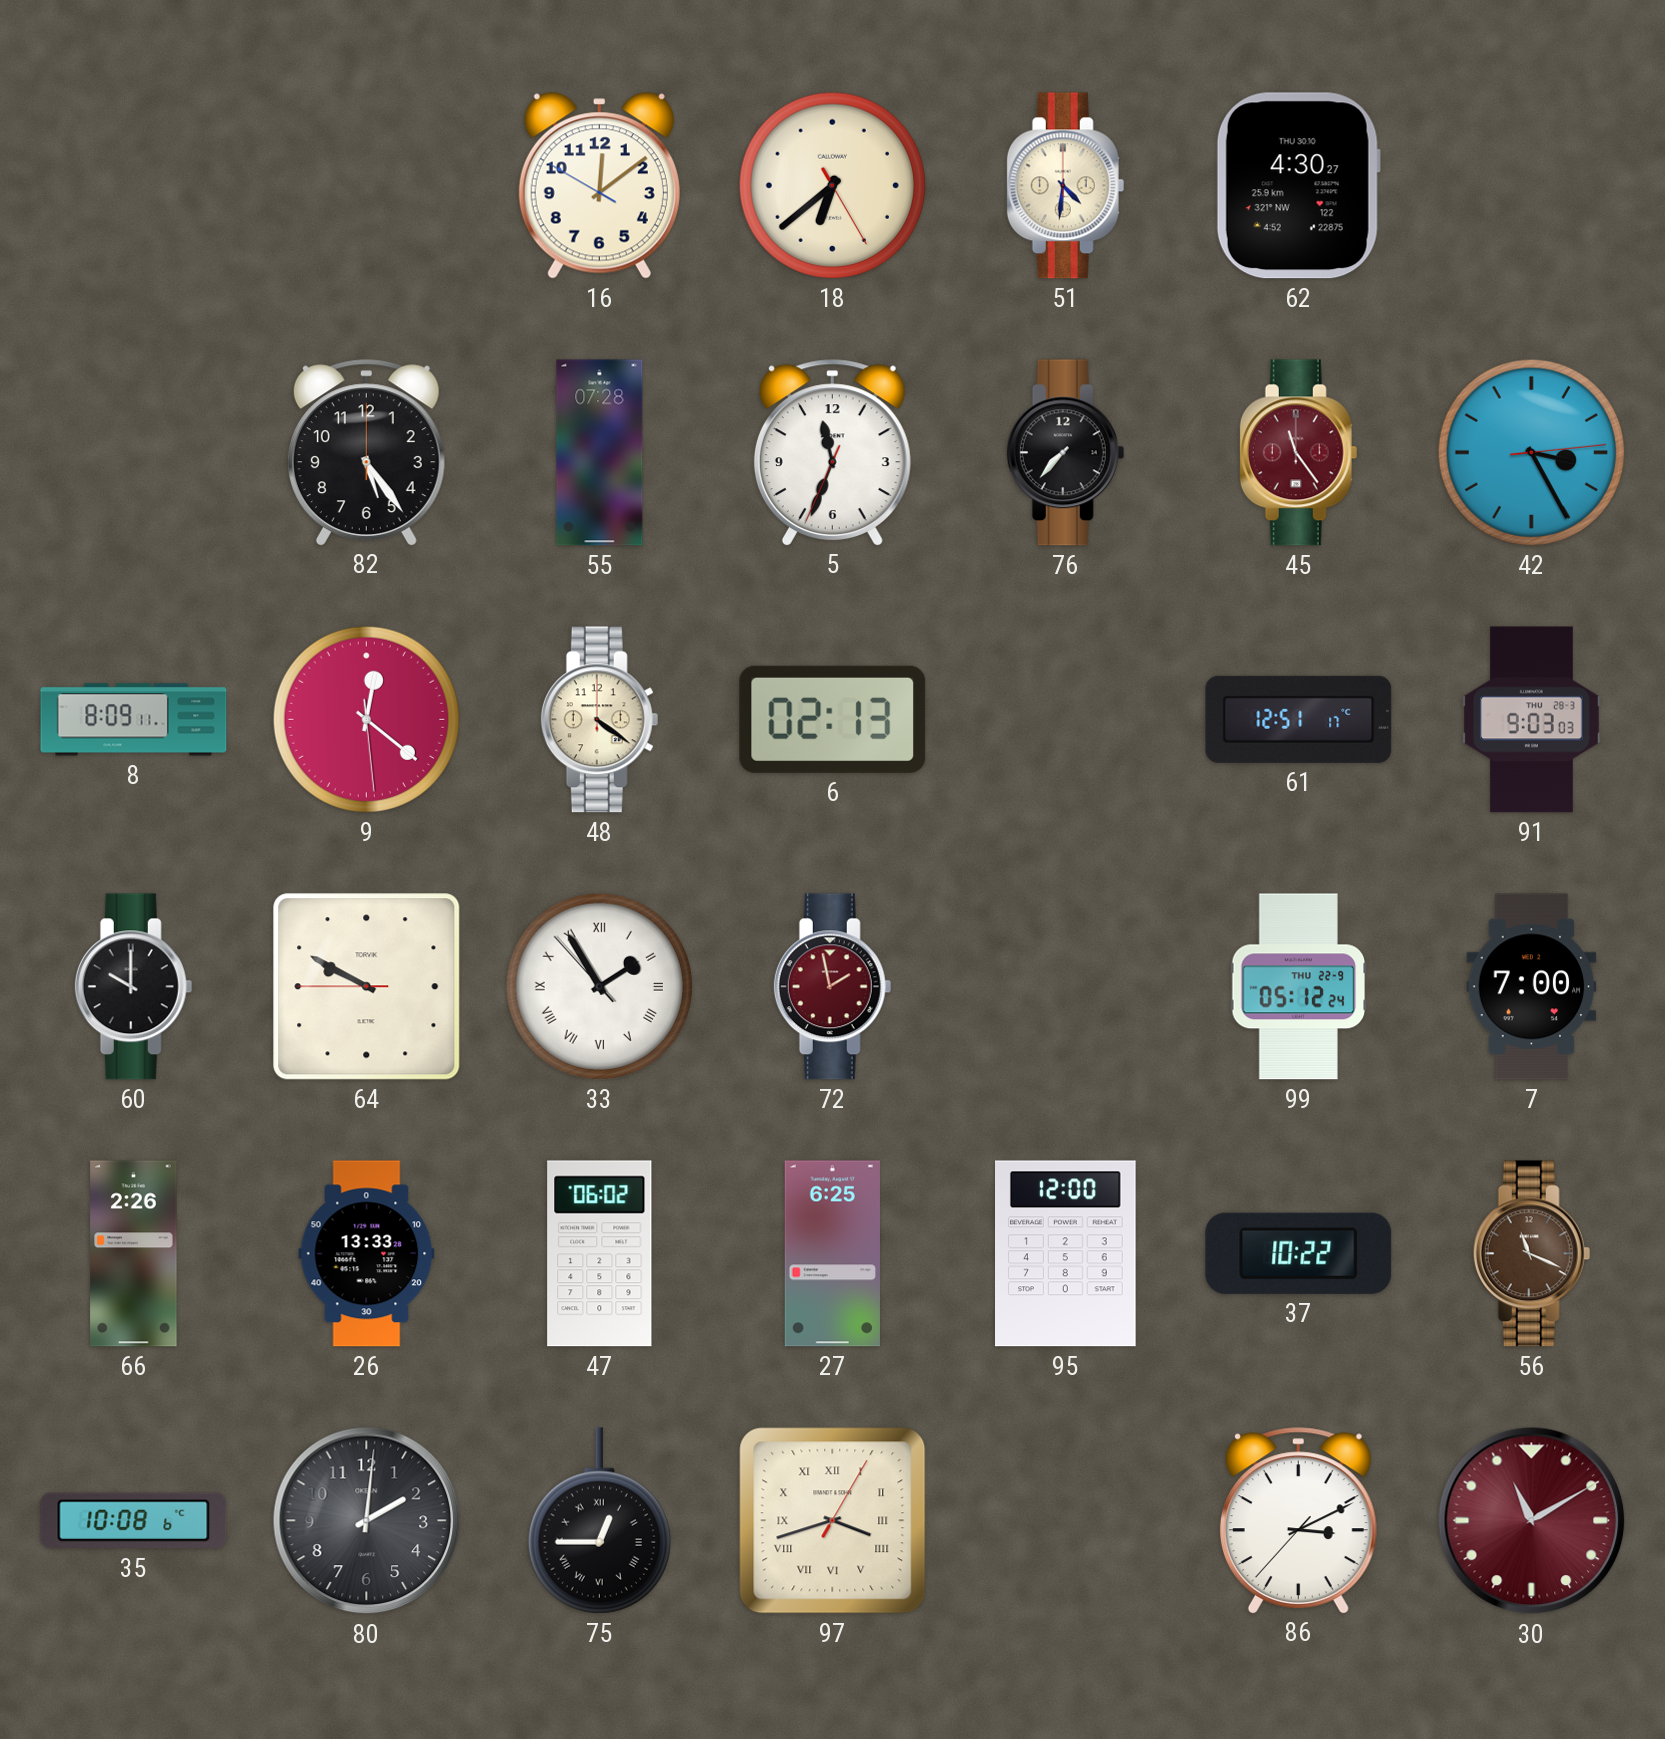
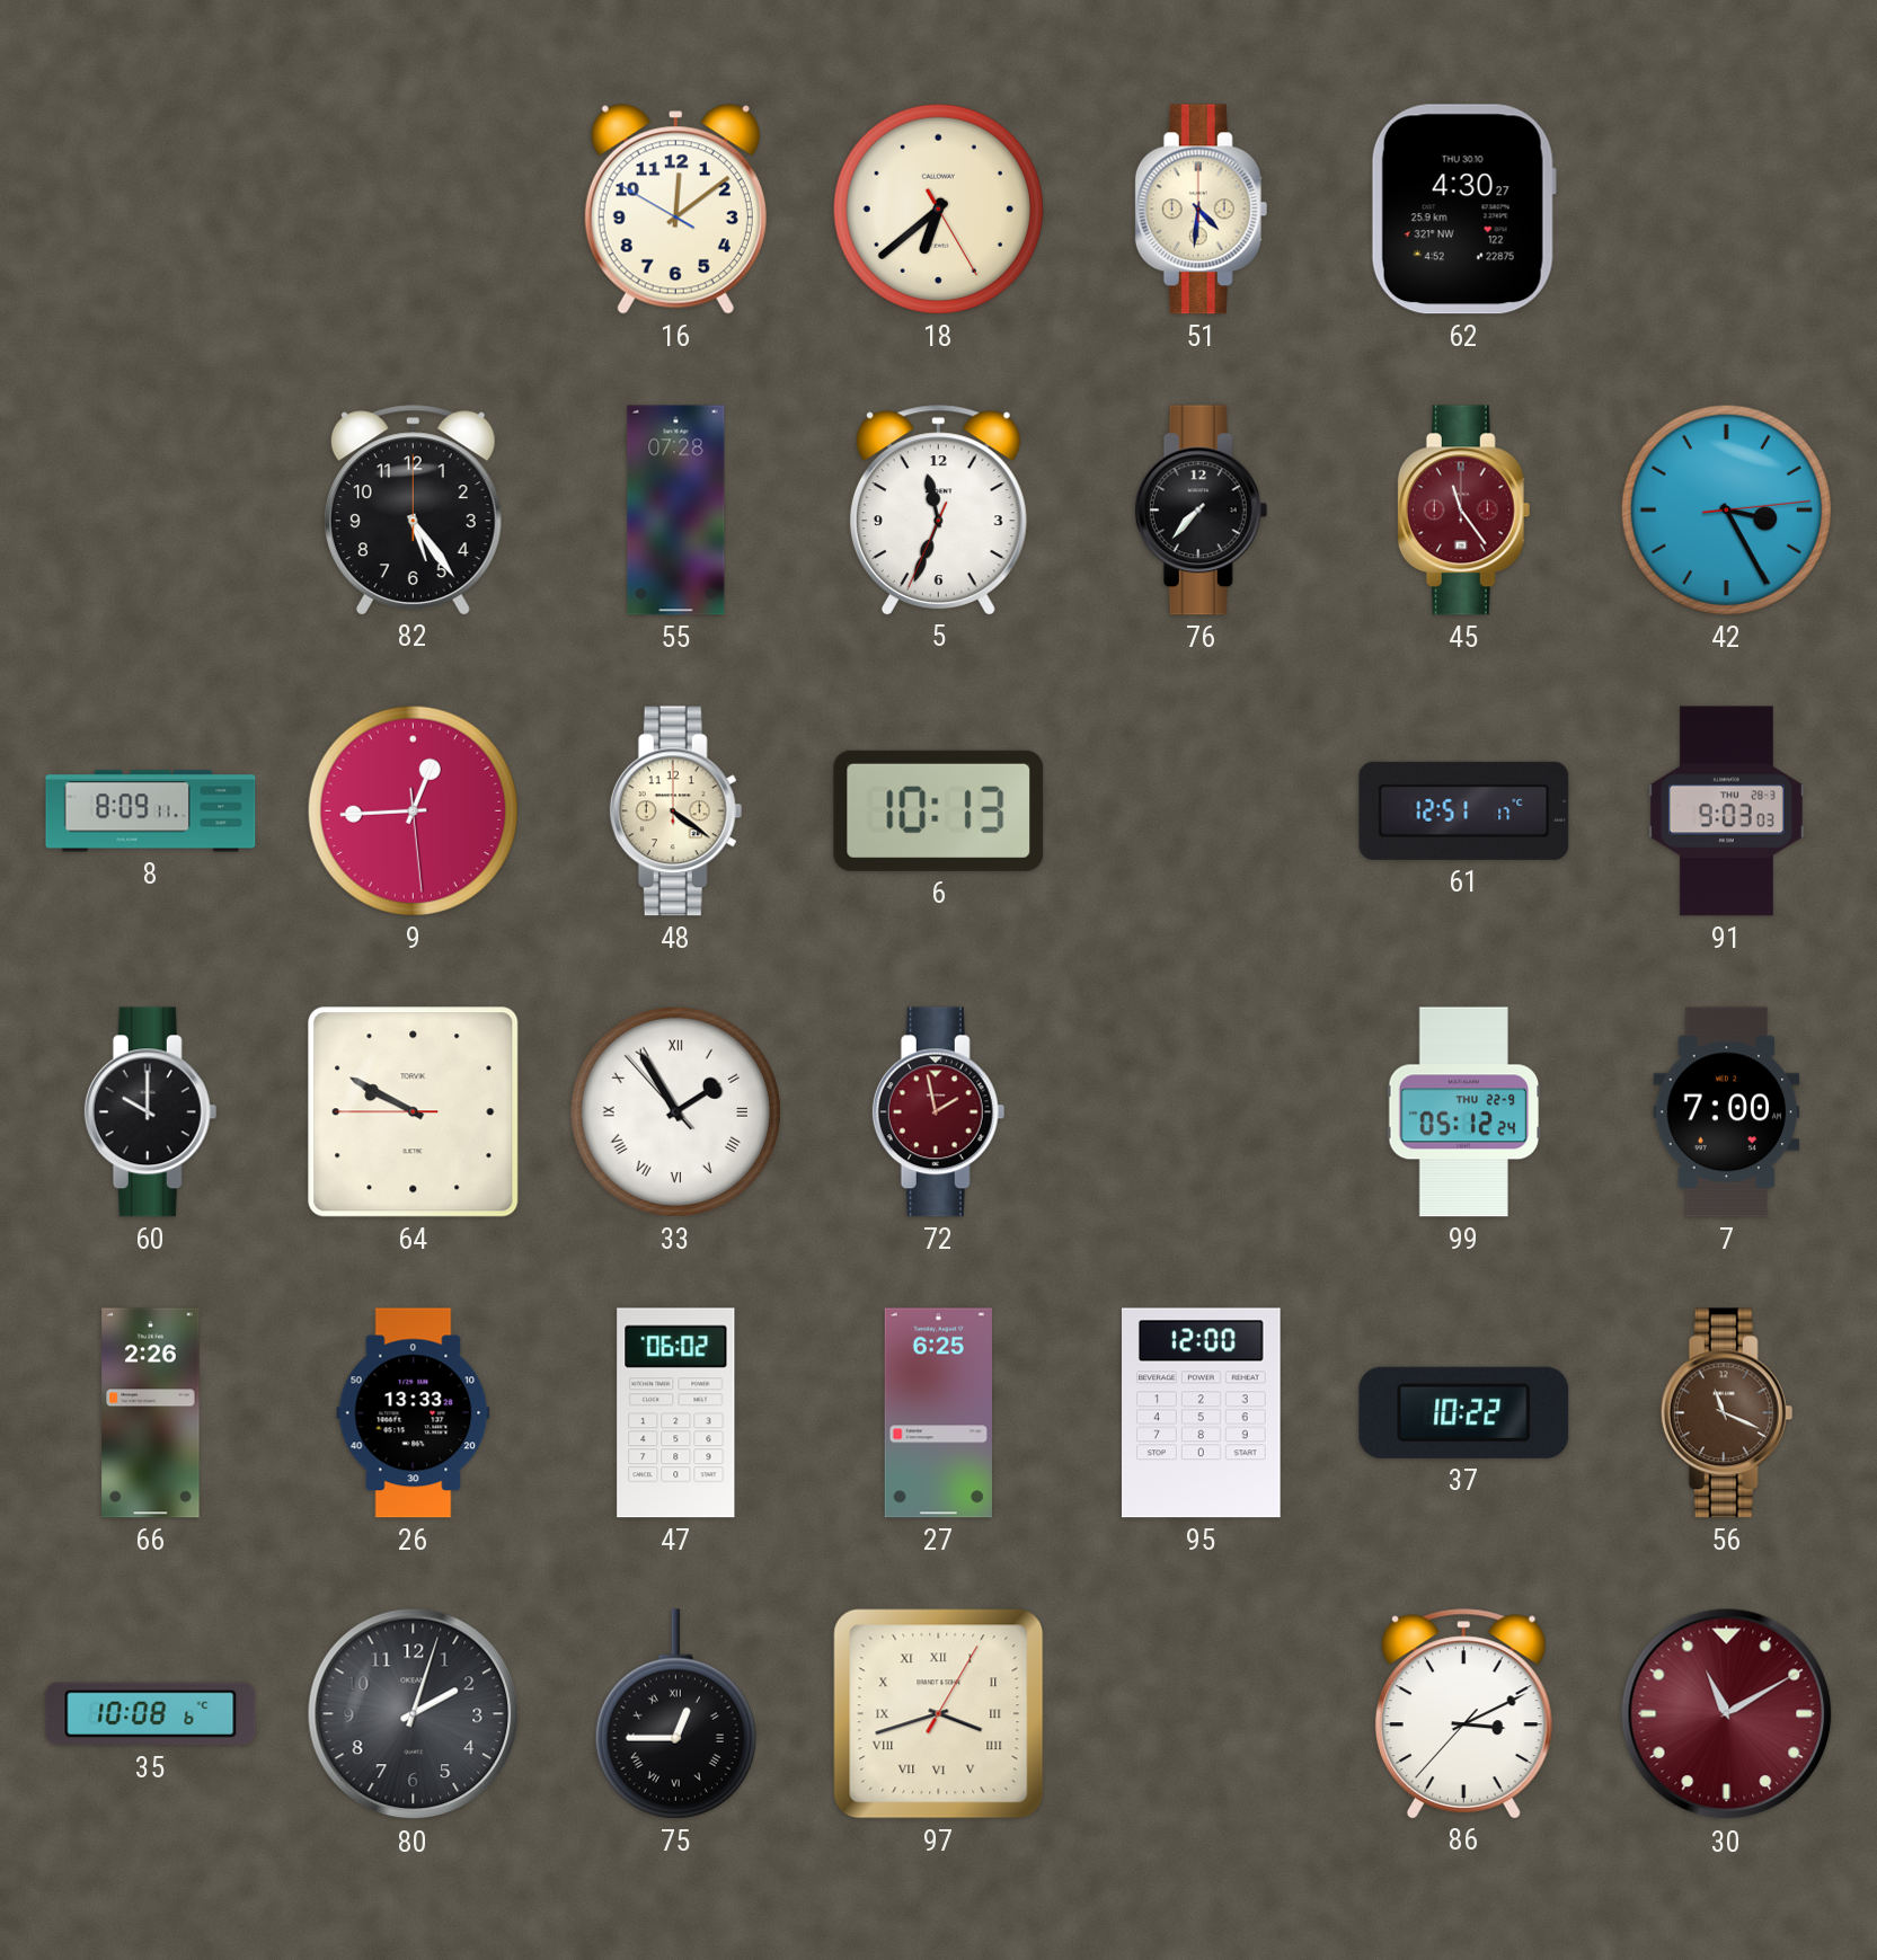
9: 12:21 -> 12:44
6: 02:13 -> 10:13
80: 2:01 -> 2:03
